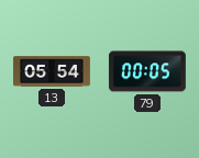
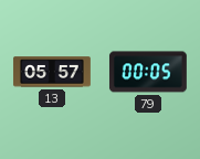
13: 05:54 -> 05:57
